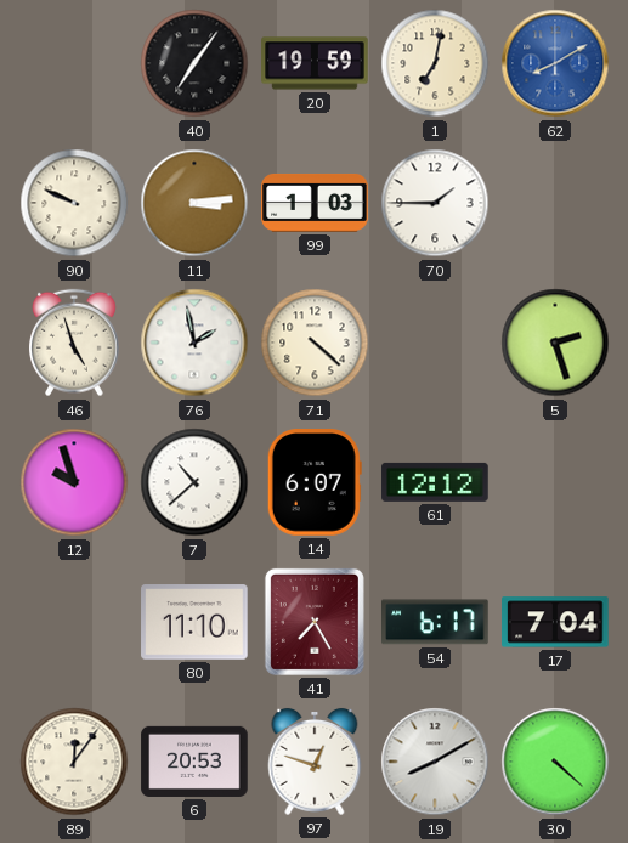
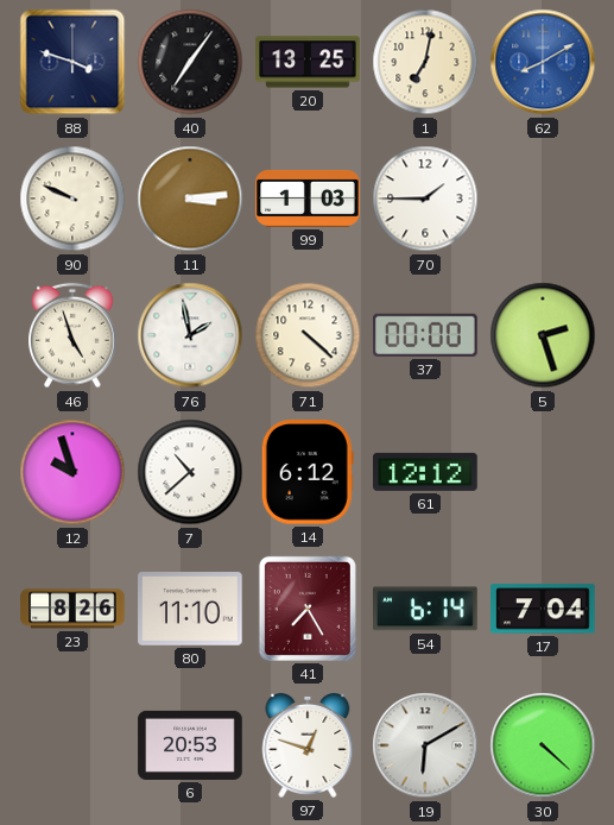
88: none -> 3:48
20: 19:59 -> 13:25
37: none -> 00:00
14: 6:07 -> 6:12
23: none -> 8:26
54: 6:17 -> 6:14
89: 12:06 -> none
19: 8:10 -> 6:10
